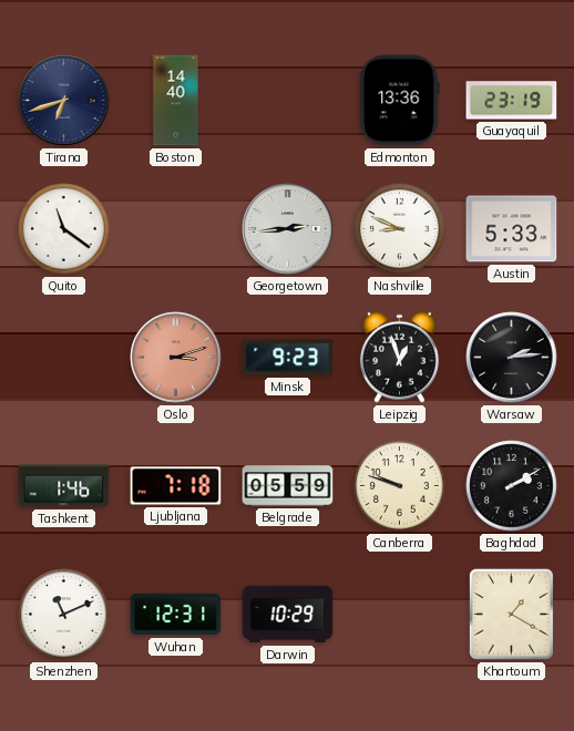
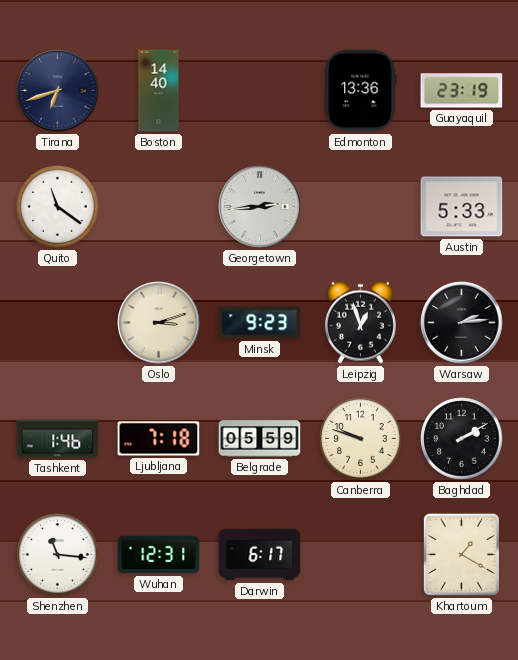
Nashville: 8:49 -> none
Oslo dial: salmon -> cream
Shenzhen: 11:11 -> 11:16
Darwin: 10:29 -> 6:17
